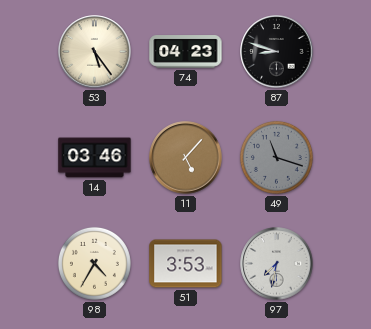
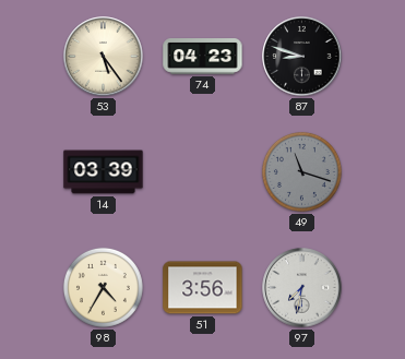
14: 03:46 -> 03:39
11: 5:07 -> none
51: 3:53 -> 3:56
